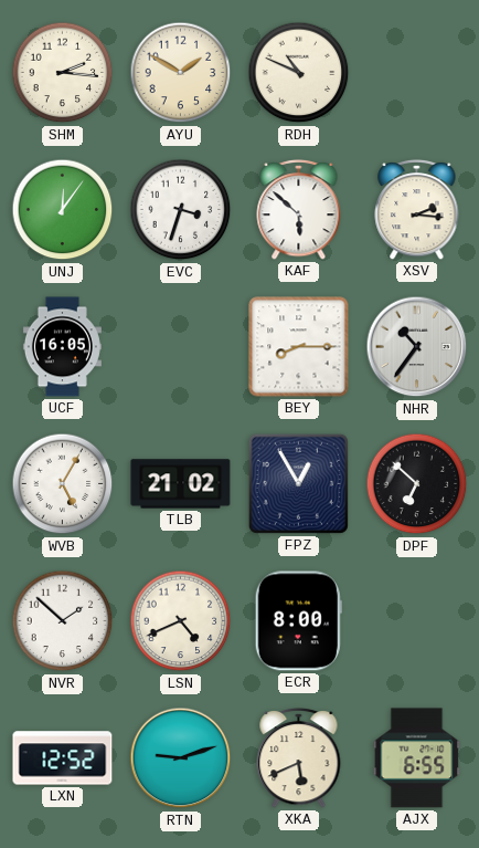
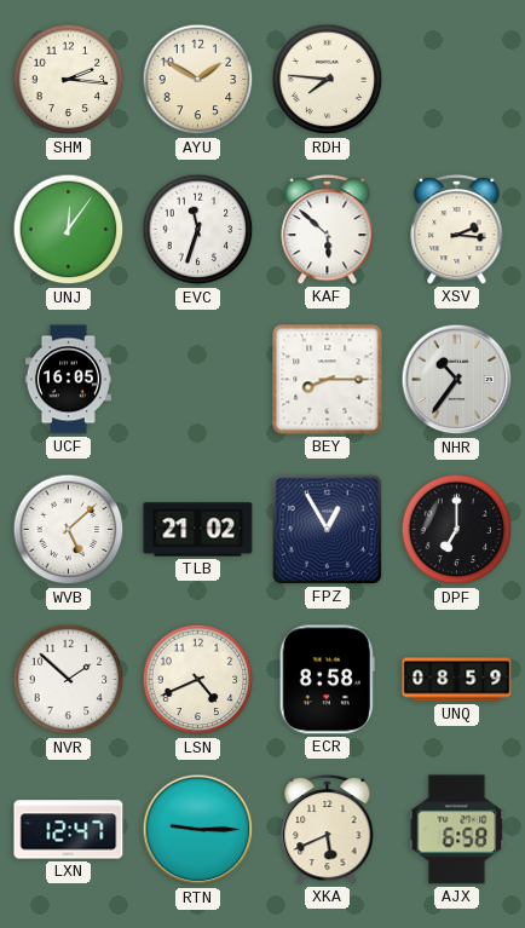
RDH: 10:49 -> 7:46
EVC: 3:33 -> 11:33
WVB: 5:05 -> 5:08
DPF: 6:52 -> 7:00
ECR: 8:00 -> 8:58
UNQ: none -> 08:59
LXN: 12:52 -> 12:47
RTN: 9:12 -> 9:15
AJX: 6:55 -> 6:58
